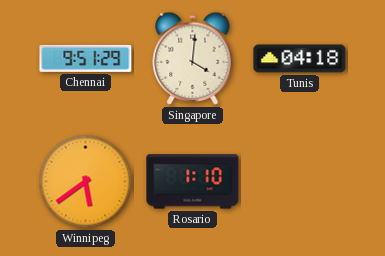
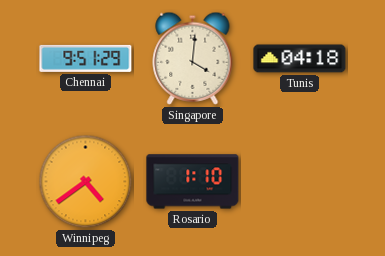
Winnipeg: 5:39 -> 4:39
